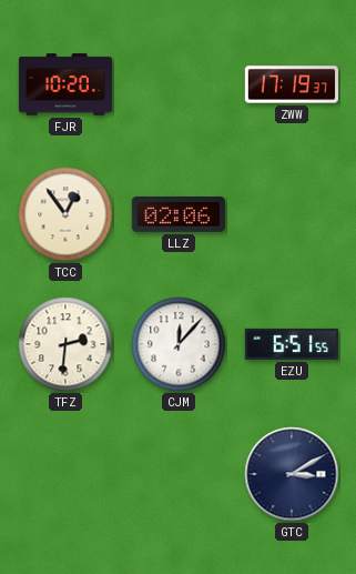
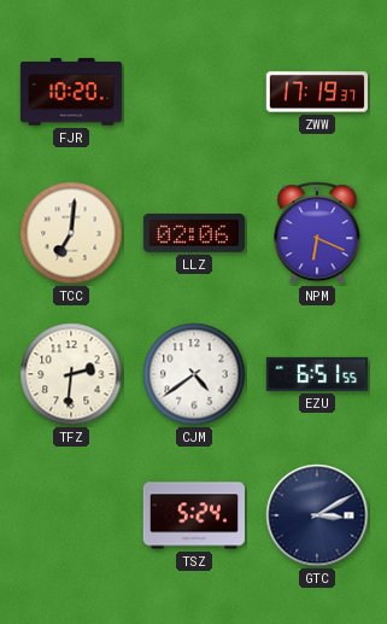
TCC: 12:54 -> 7:01
NPM: none -> 6:19
CJM: 12:07 -> 4:39
TSZ: none -> 5:24
